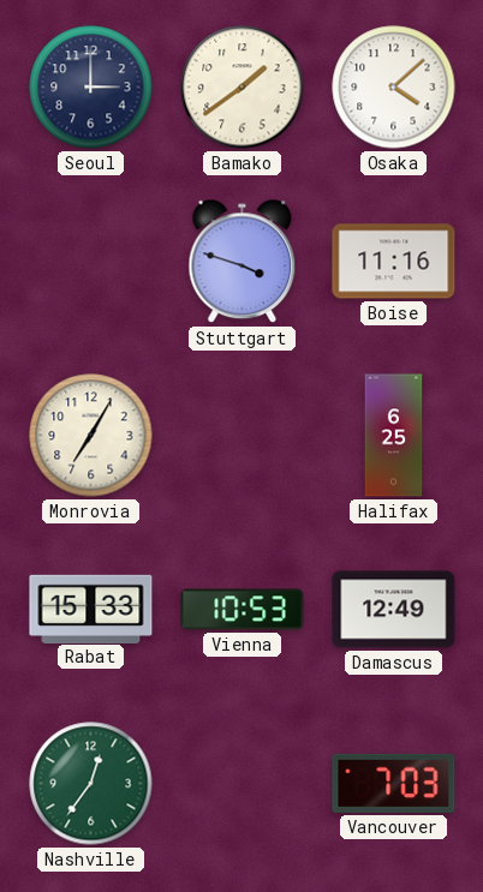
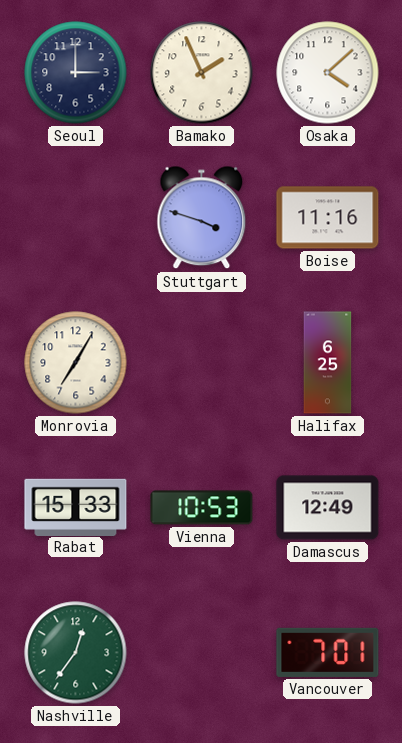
Bamako: 1:39 -> 1:56
Vancouver: 7:03 -> 7:01
